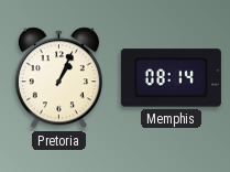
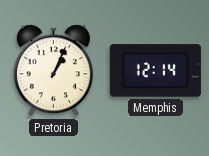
Memphis: 08:14 -> 12:14
